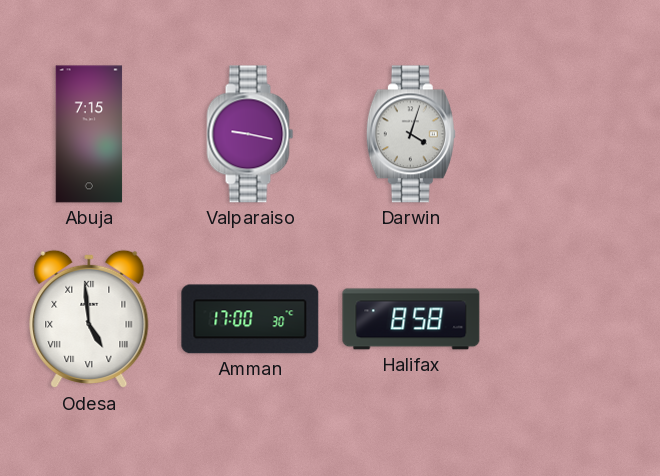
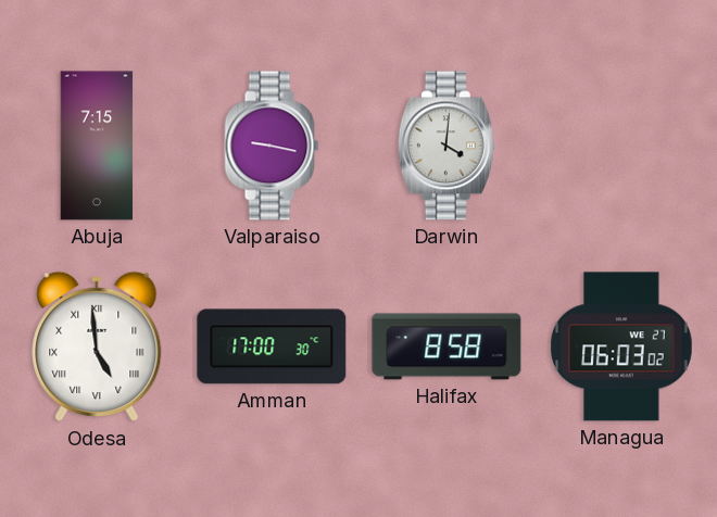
Darwin: 4:03 -> 4:01
Managua: none -> 06:03
